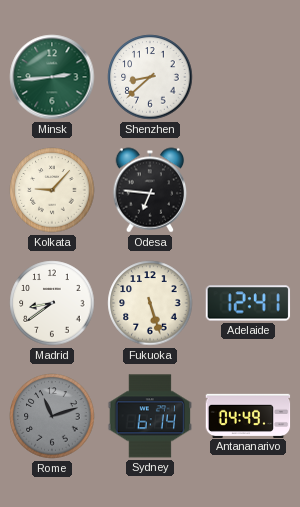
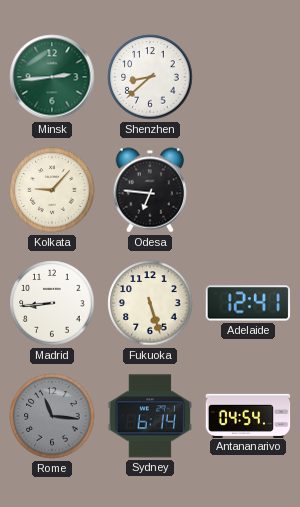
Madrid: 8:39 -> 8:44
Rome: 11:12 -> 11:16
Antananarivo: 04:49 -> 04:54
